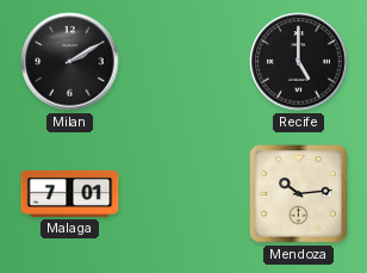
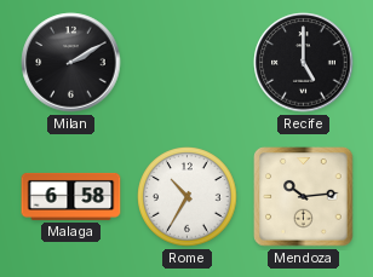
Malaga: 7:01 -> 6:58
Rome: none -> 10:35
